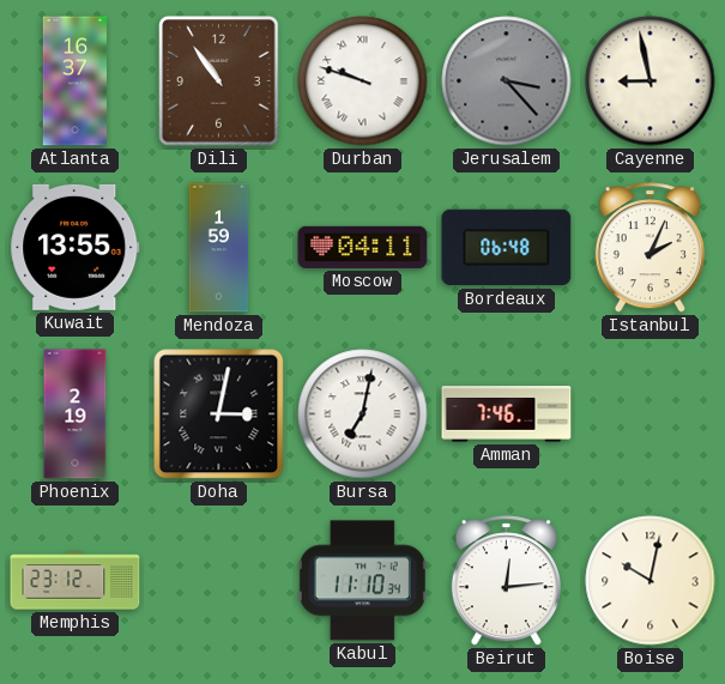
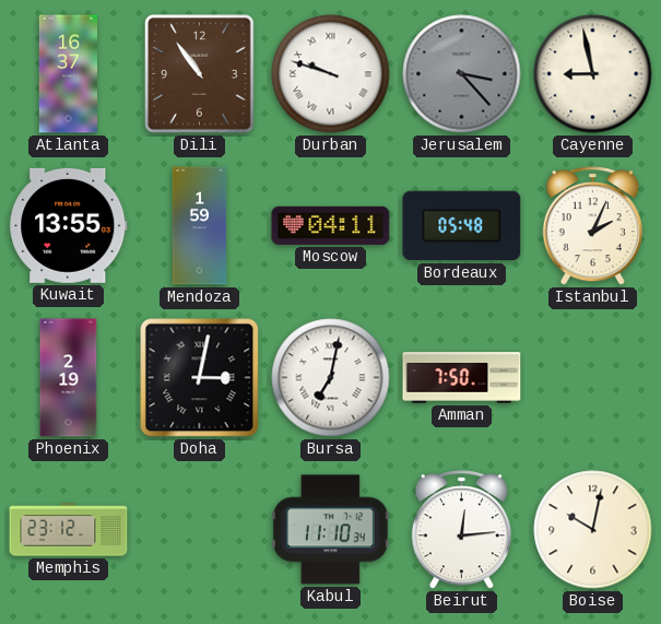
Bordeaux: 06:48 -> 05:48
Amman: 7:46 -> 7:50
